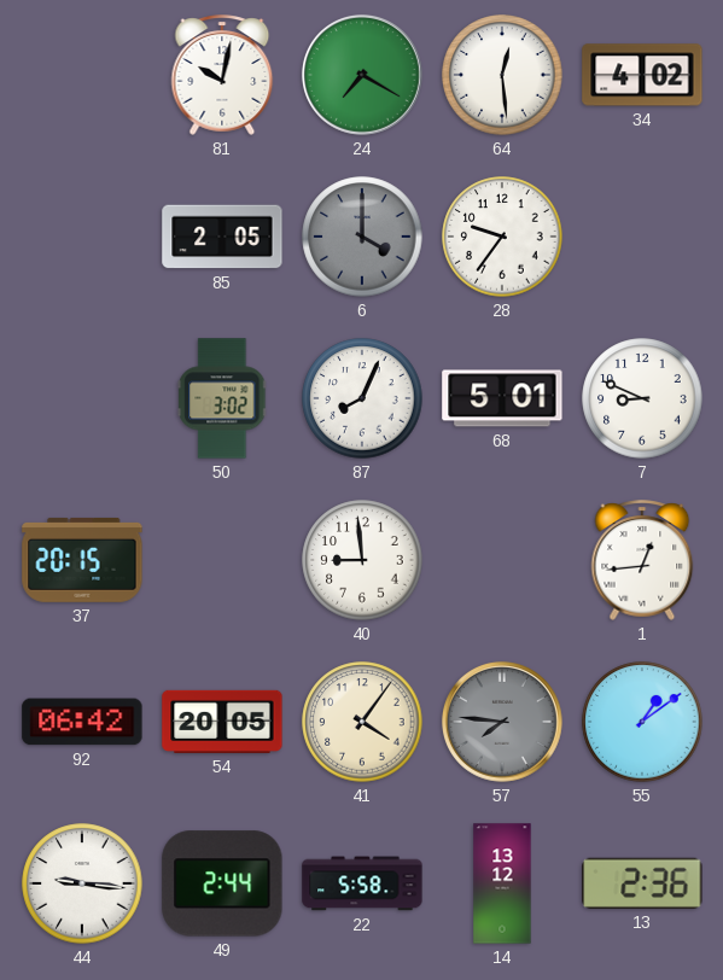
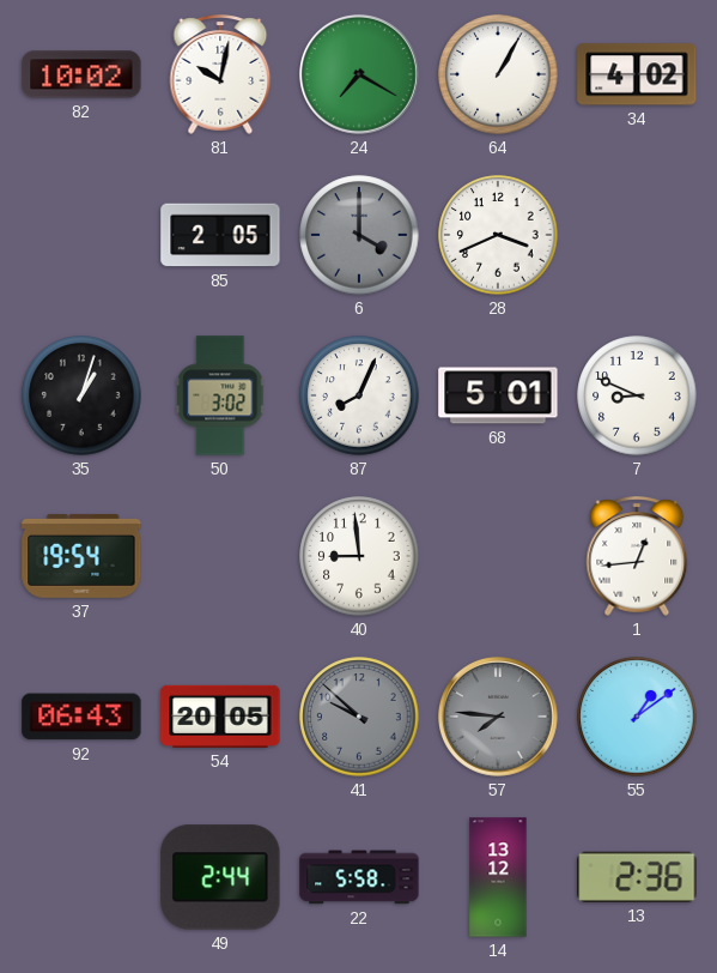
82: none -> 10:02
64: 12:29 -> 1:05
28: 9:36 -> 3:41
35: none -> 1:03
37: 20:15 -> 19:54
92: 06:42 -> 06:43
41: 4:06 -> 9:52
41 dial: cream -> grey
44: 9:16 -> none
